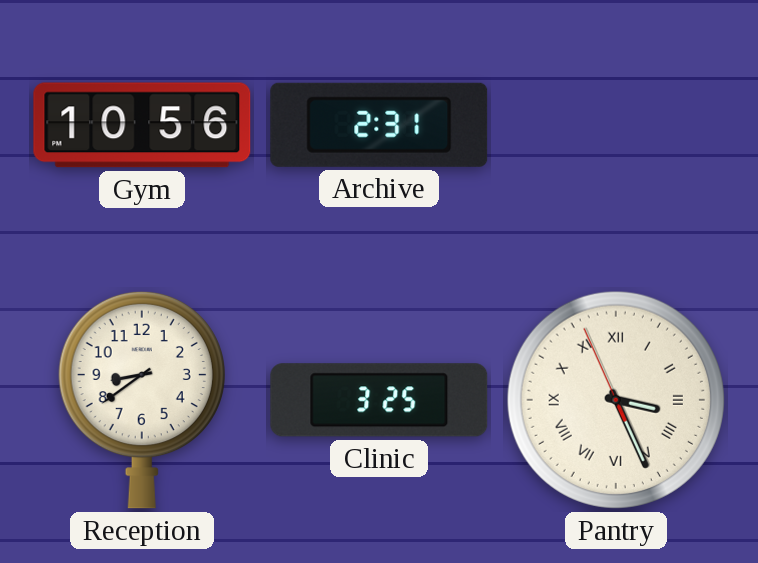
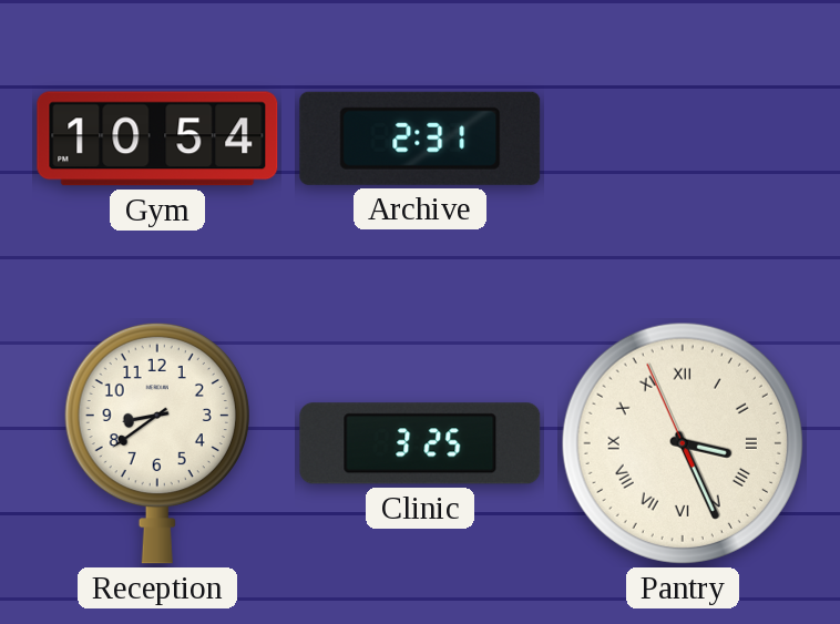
Gym: 10:56 -> 10:54
